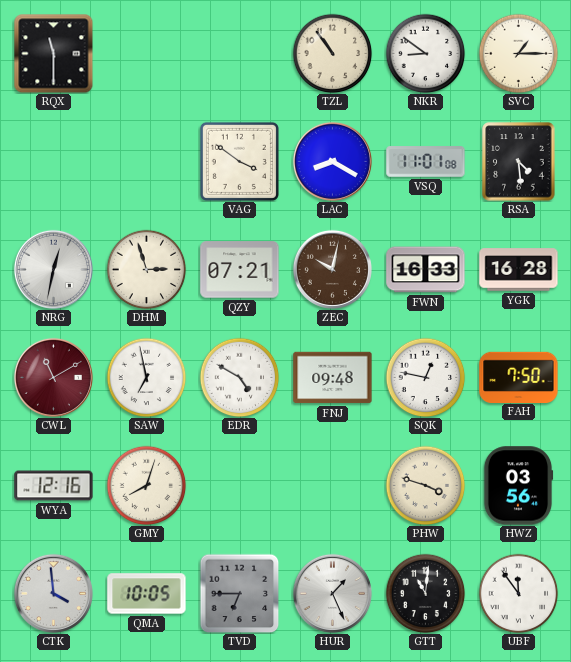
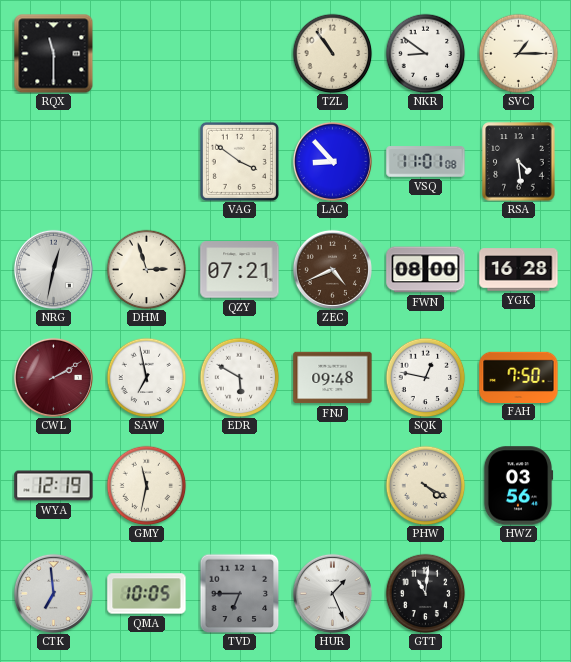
LAC: 8:20 -> 8:53
ZEC: 10:02 -> 4:41
FWN: 16:33 -> 08:00
CWL: 11:10 -> 2:10
EDR: 4:50 -> 5:50
WYA: 12:16 -> 12:19
GMY: 8:03 -> 11:32
PHW: 3:48 -> 4:20
CTK: 3:59 -> 6:59
UBF: 11:54 -> none
